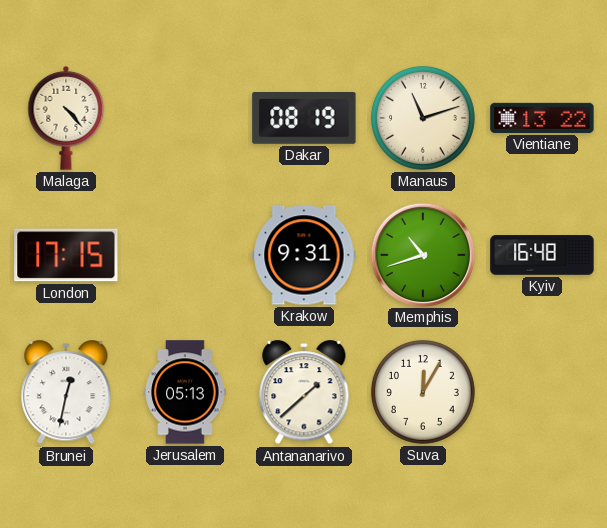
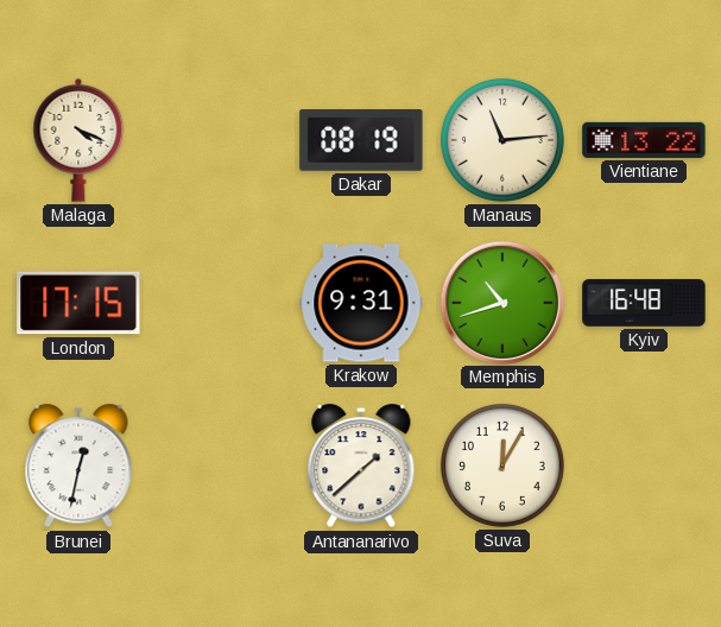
Malaga: 4:23 -> 4:19
Manaus: 11:12 -> 11:14
Jerusalem: 05:13 -> none
